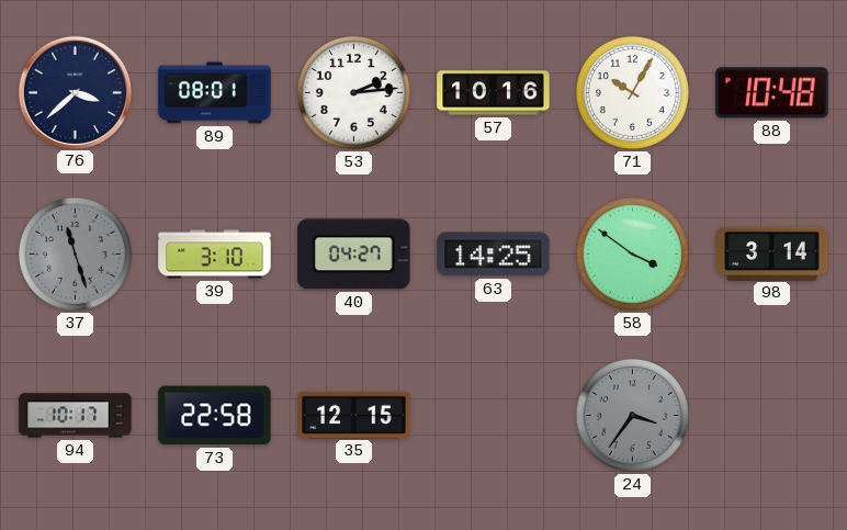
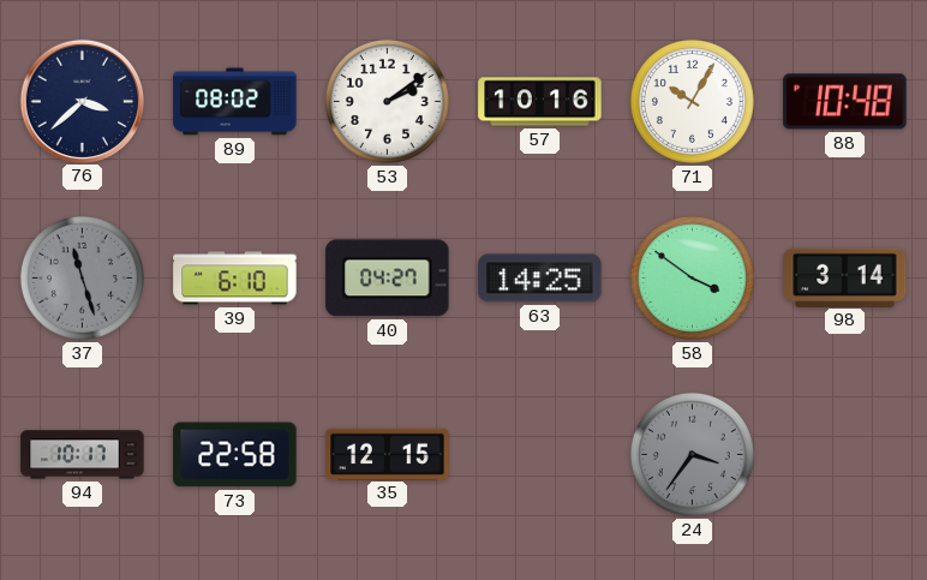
89: 08:01 -> 08:02
53: 2:14 -> 2:09
39: 3:10 -> 6:10
